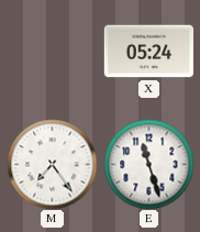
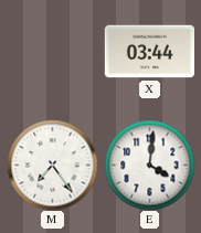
X: 05:24 -> 03:44
E: 11:27 -> 4:01
